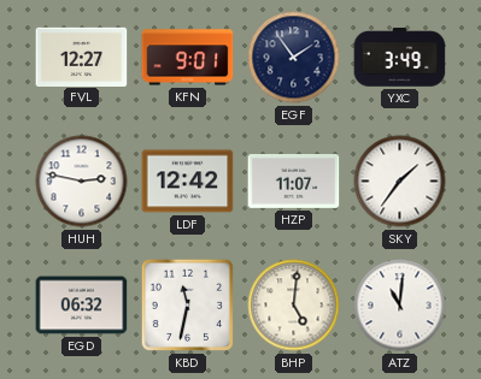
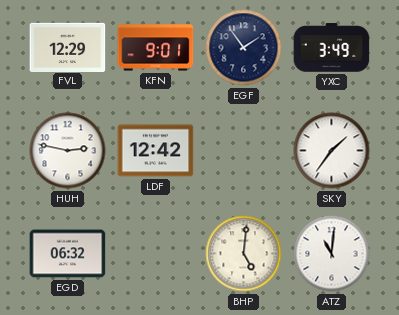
FVL: 12:27 -> 12:29
HZP: 11:07 -> none
KBD: 11:32 -> none
